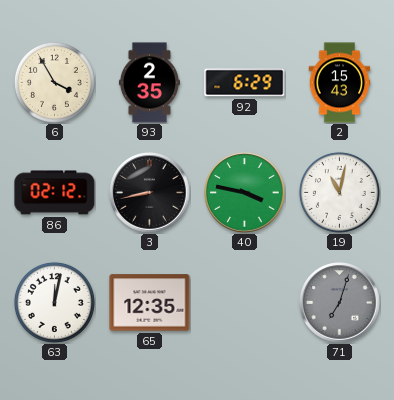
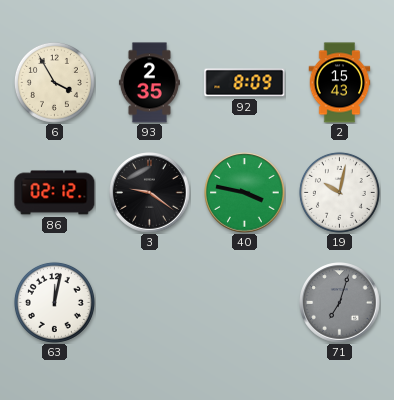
92: 6:29 -> 8:09
3: 8:43 -> 9:21
19: 11:02 -> 10:02
65: 12:35 -> none
